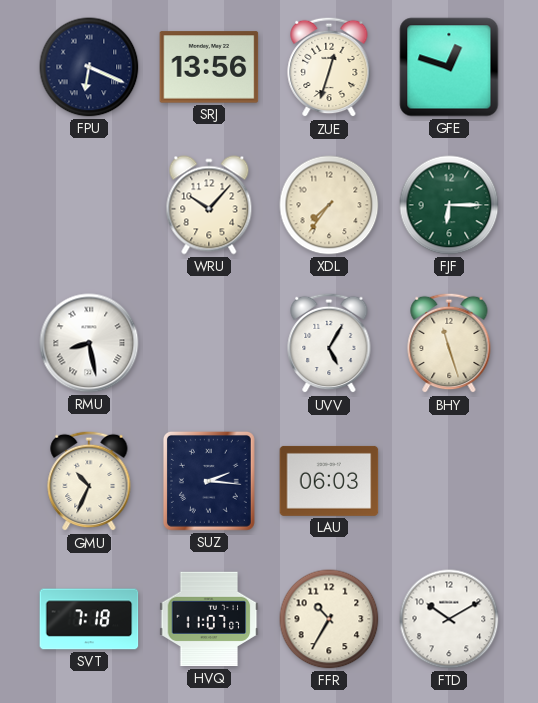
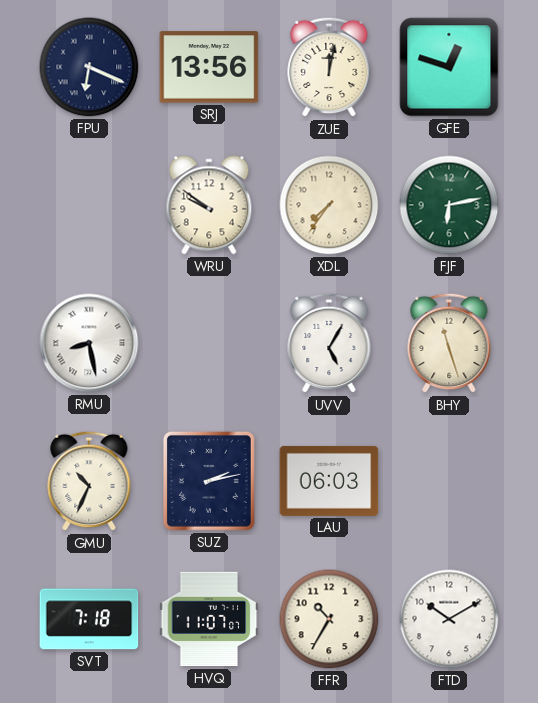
ZUE: 12:33 -> 12:02
WRU: 10:07 -> 9:51
FJF: 6:15 -> 6:13
SUZ: 2:16 -> 2:13
